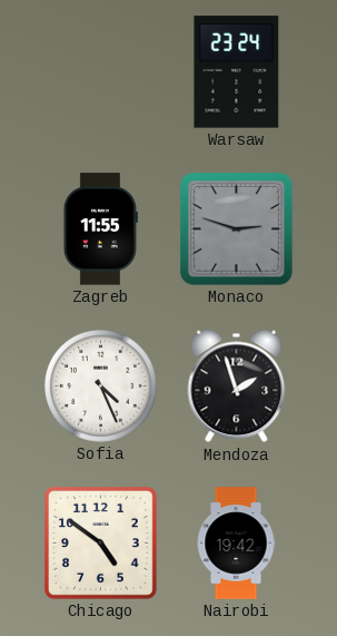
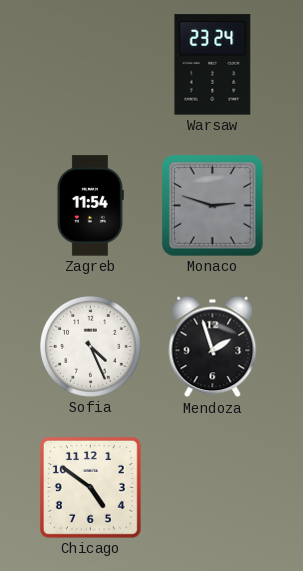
Zagreb: 11:55 -> 11:54
Nairobi: 19:42 -> none
